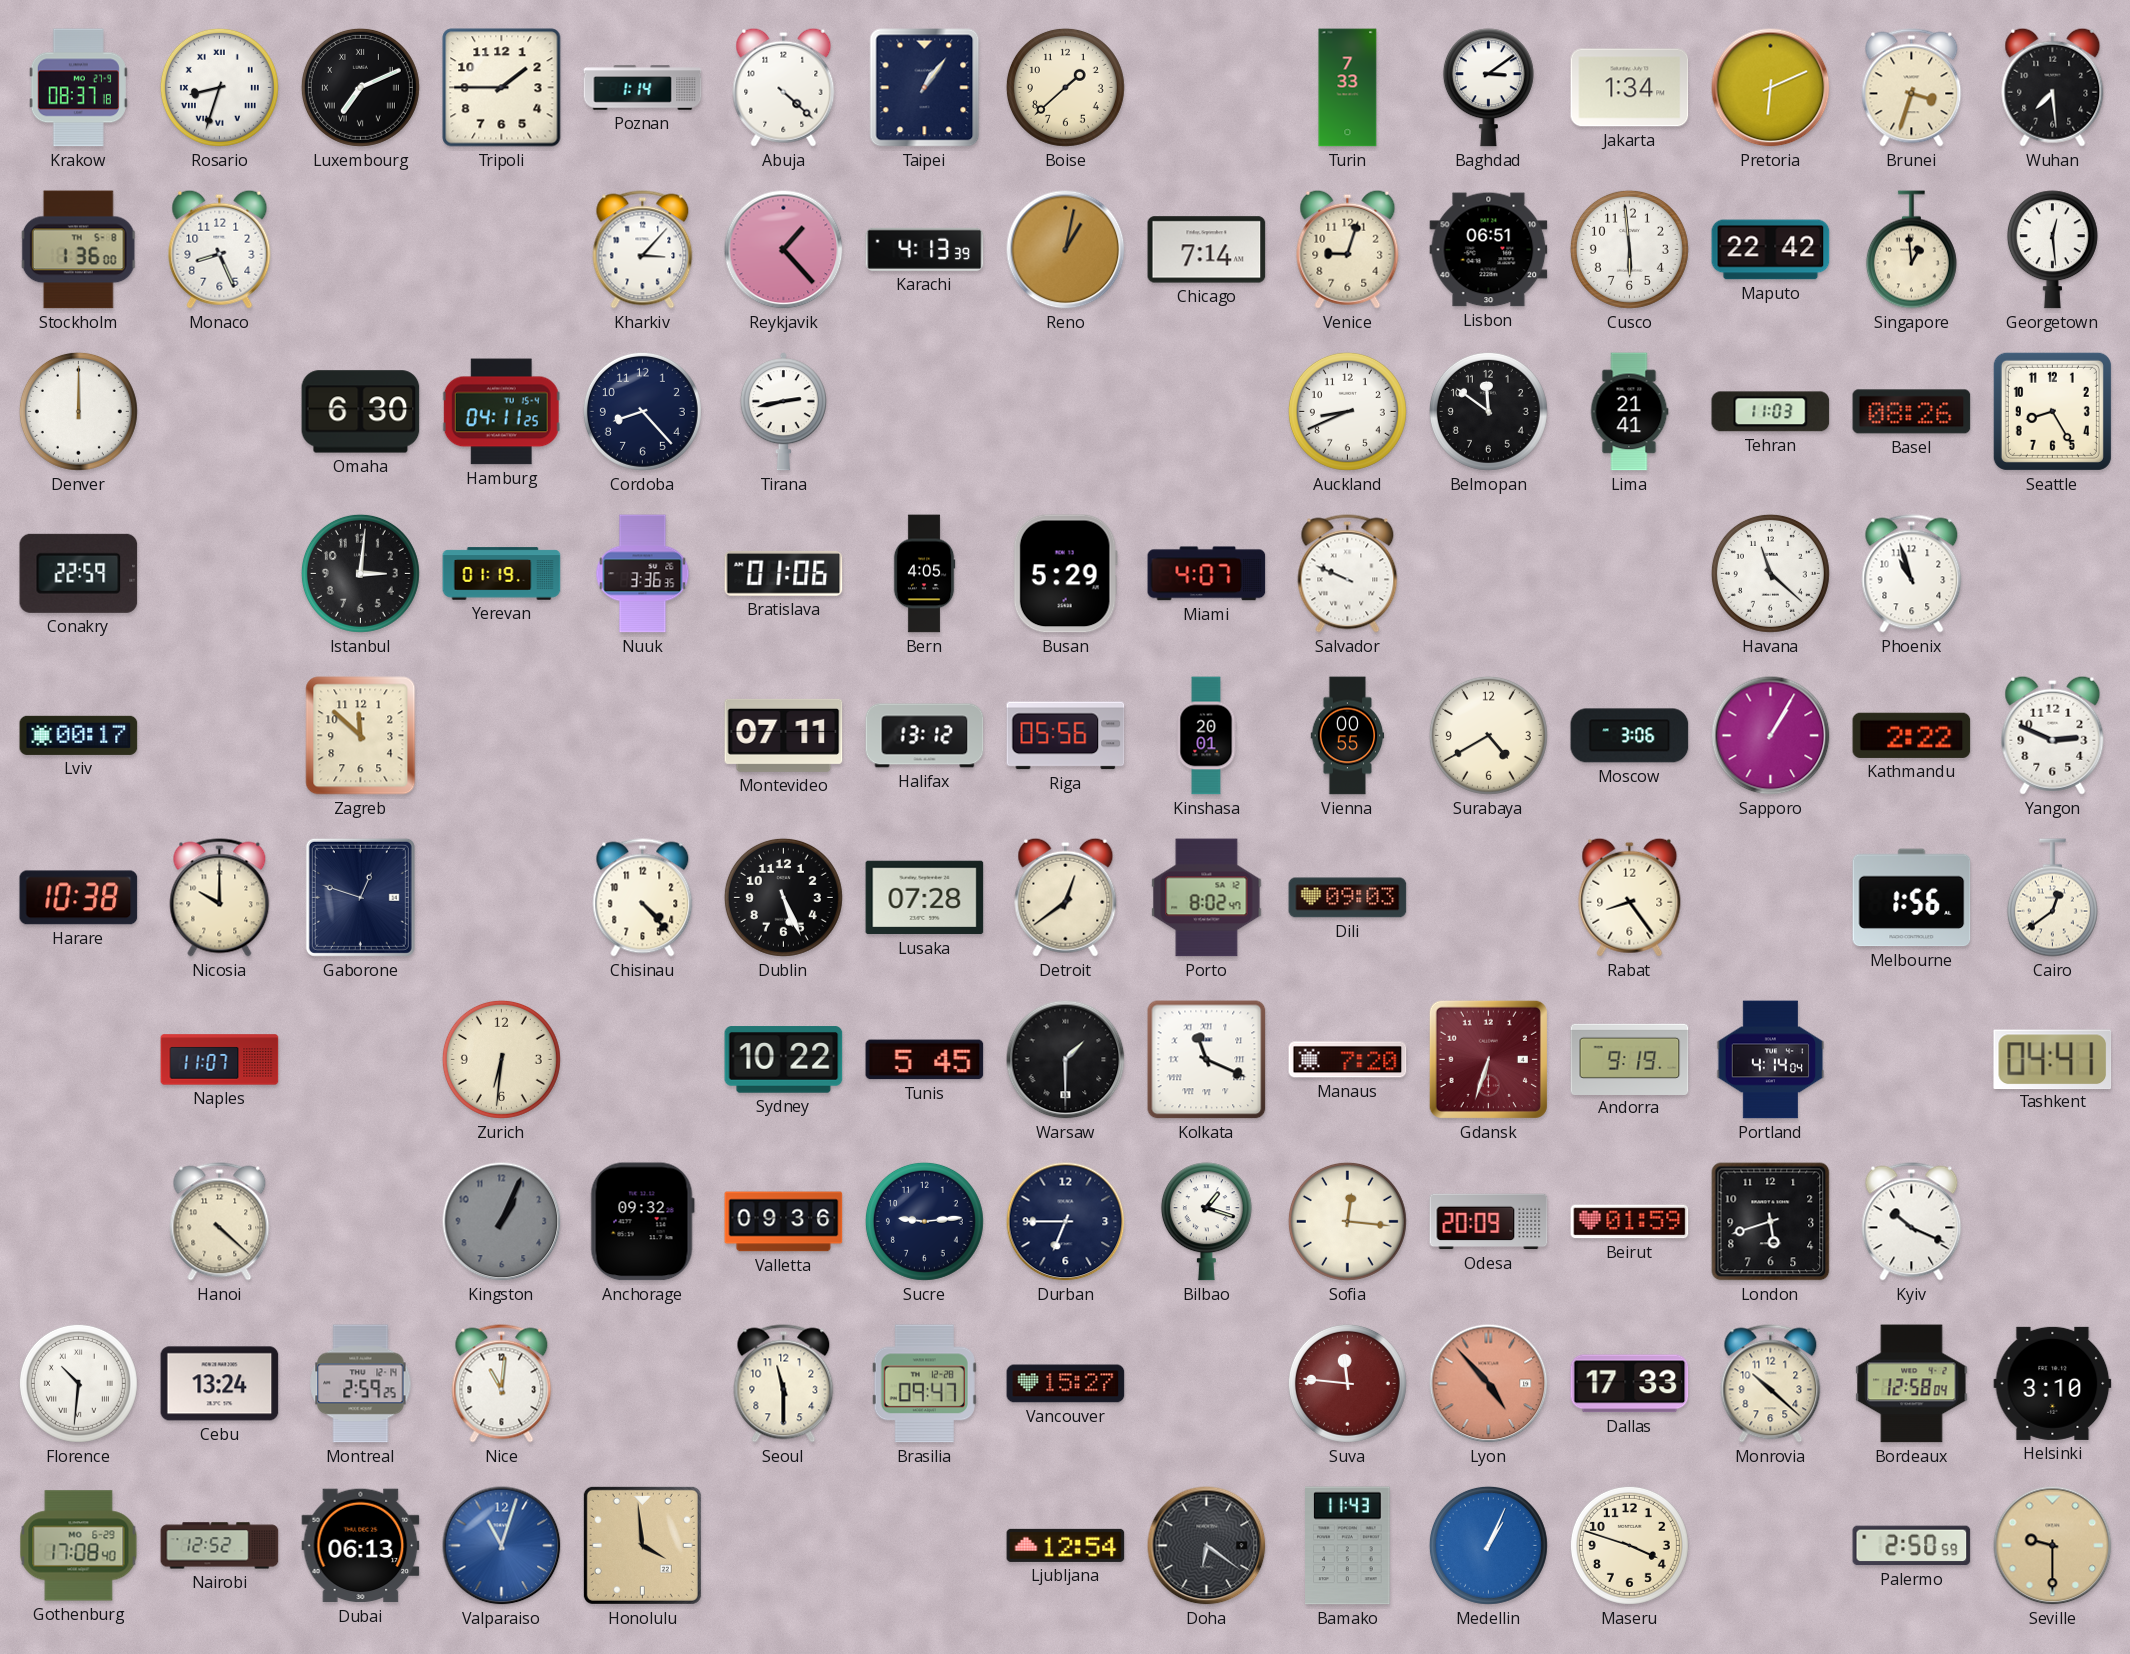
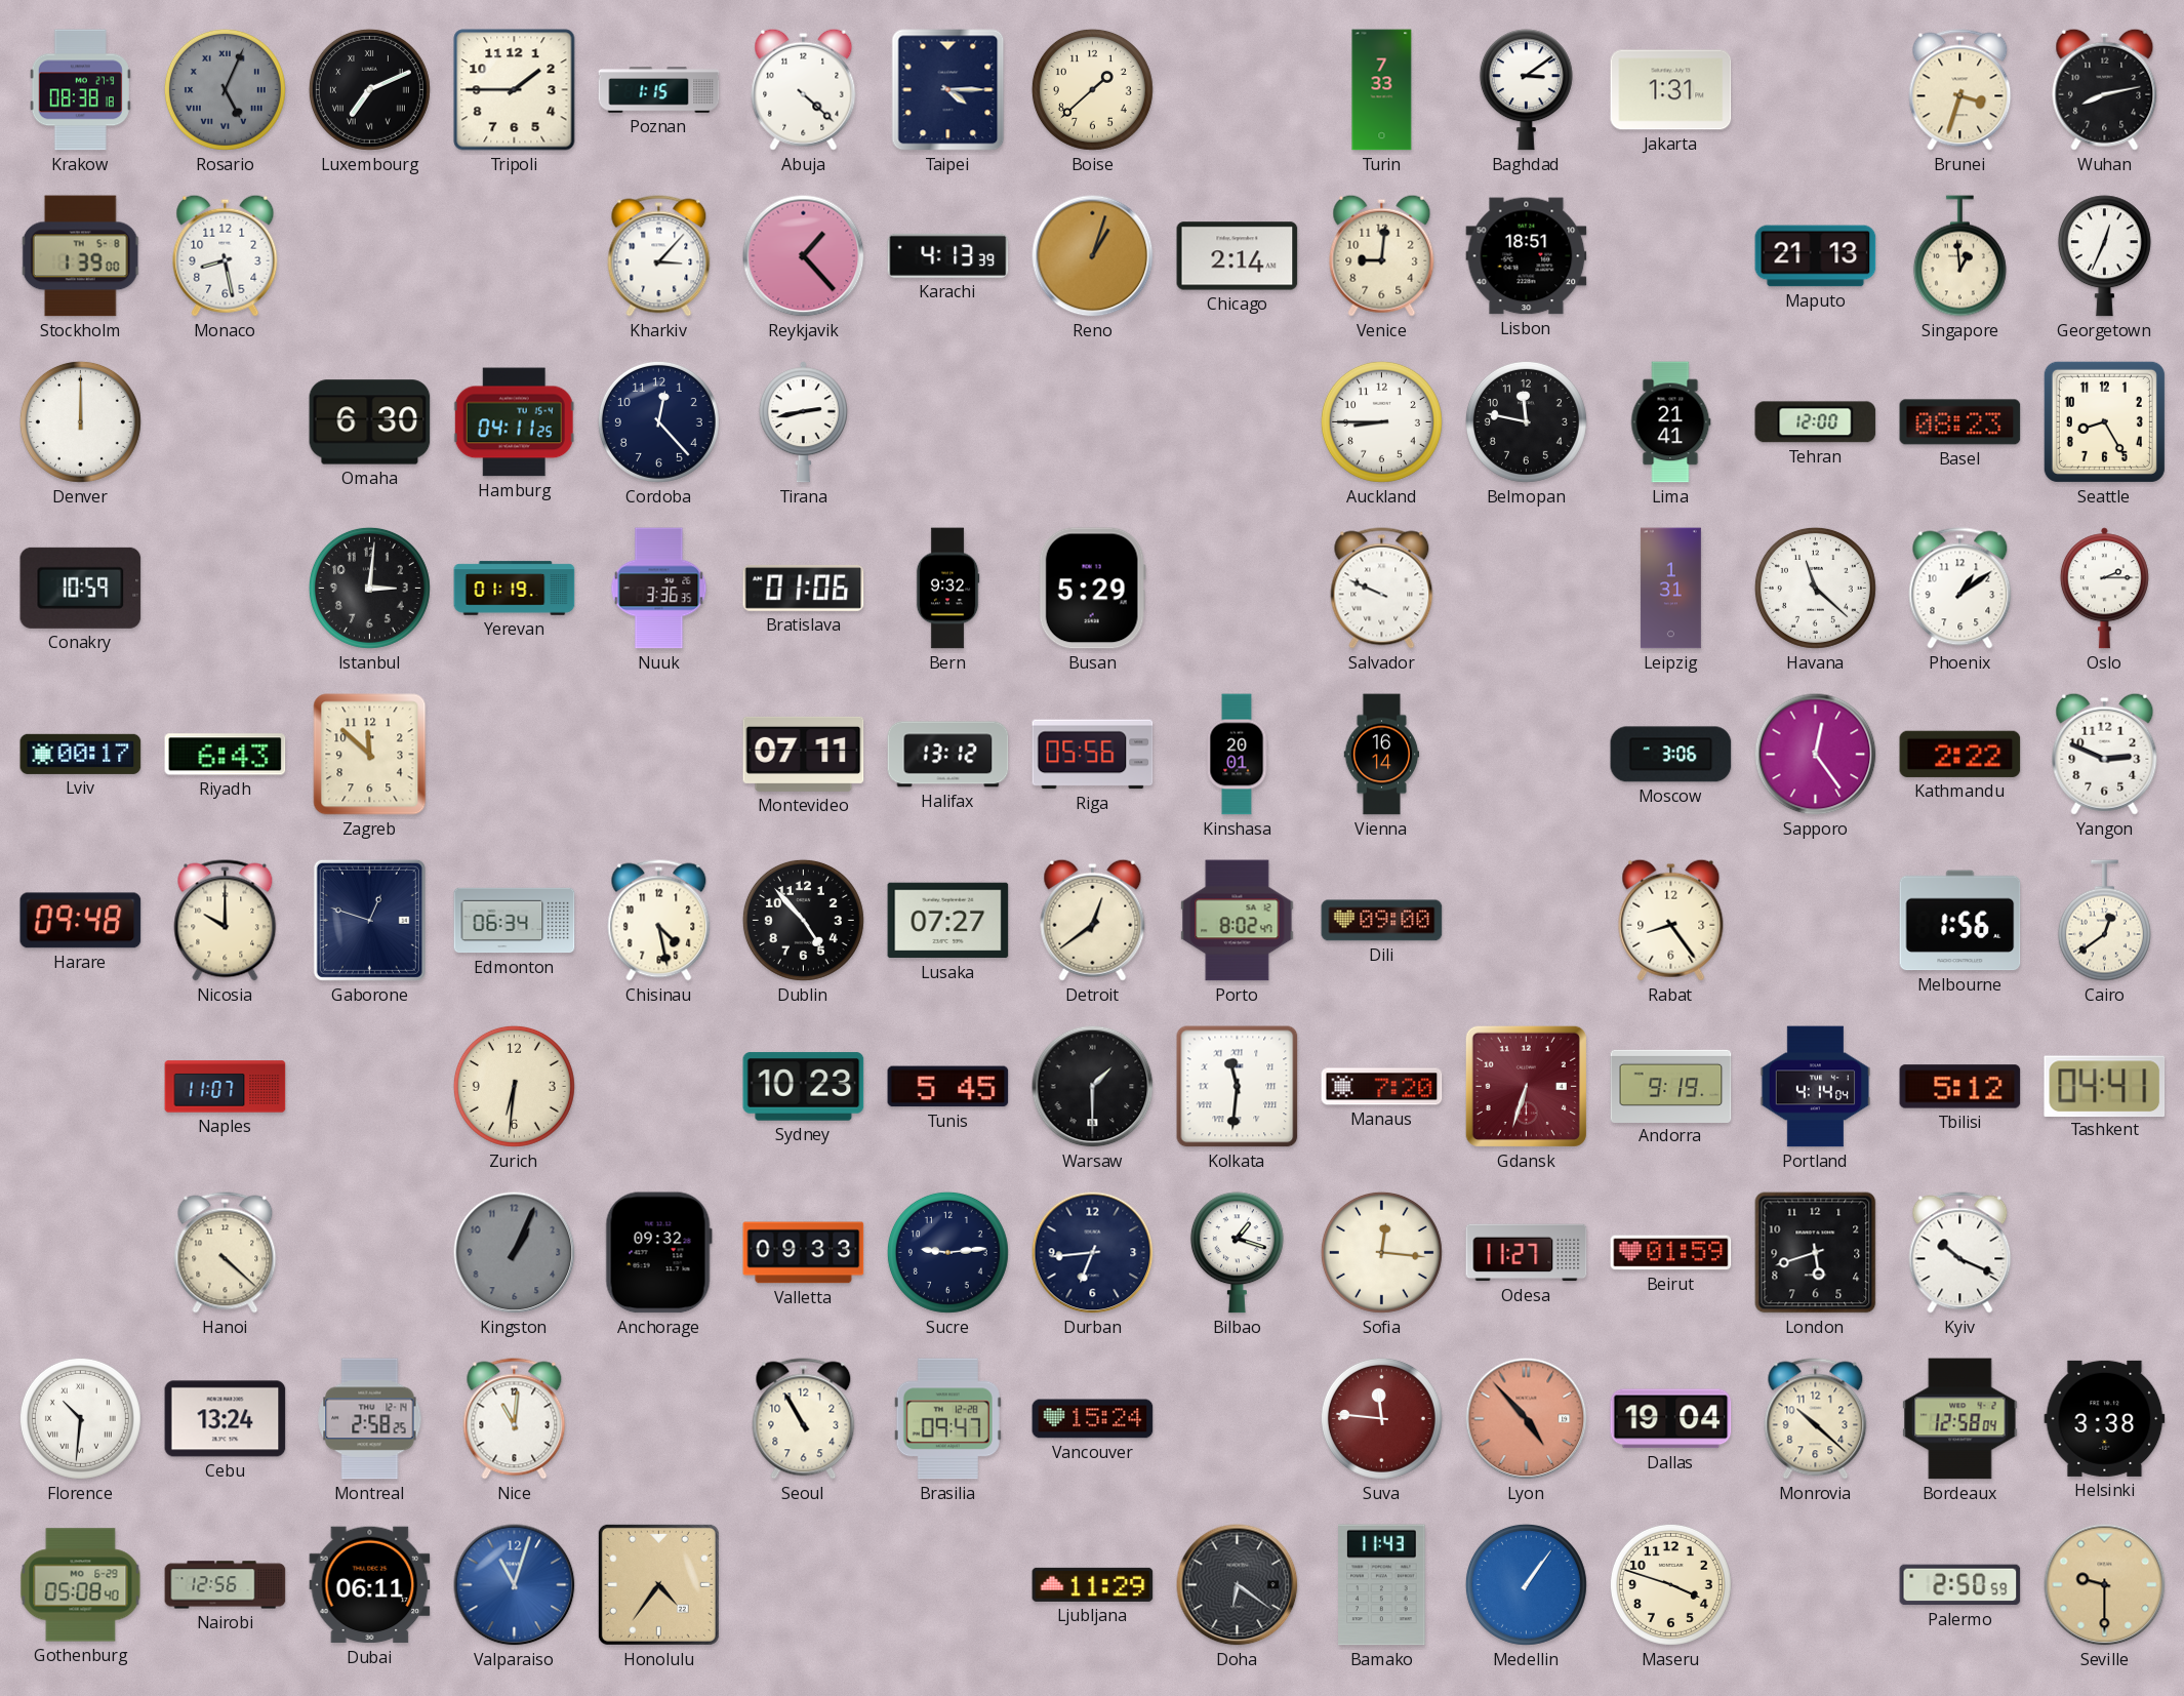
Krakow: 08:37 -> 08:38
Rosario: 8:33 -> 5:04
Rosario dial: white -> grey
Poznan: 1:14 -> 1:15
Taipei: 1:06 -> 4:15
Jakarta: 1:34 -> 1:31
Pretoria: 6:11 -> none
Wuhan: 7:29 -> 8:13
Stockholm: 1:36 -> 1:39
Monaco: 8:26 -> 8:28
Reno: 1:02 -> 1:03
Chicago: 7:14 -> 2:14
Venice: 9:03 -> 9:01
Lisbon: 06:51 -> 18:51
Cusco: 5:59 -> none
Maputo: 22:42 -> 21:13
Georgetown: 12:29 -> 12:34
Cordoba: 8:23 -> 12:23
Auckland: 8:41 -> 8:45
Belmopan: 11:51 -> 11:47
Tehran: 11:03 -> 12:00
Basel: 08:26 -> 08:23
Conakry: 22:59 -> 10:59
Bern: 4:05 -> 9:32
Miami: 4:07 -> none
Leipzig: none -> 1:31
Phoenix: 10:57 -> 1:09
Oslo: none -> 2:15
Riyadh: none -> 6:43
Vienna: 00:55 -> 16:14
Surabaya: 4:40 -> none
Sapporo: 1:05 -> 12:24
Harare: 10:38 -> 09:48
Edmonton: none -> 06:34
Chisinau: 4:23 -> 4:28
Dublin: 5:26 -> 4:53
Lusaka: 07:28 -> 07:27
Dili: 09:03 -> 09:00
Sydney: 10:22 -> 10:23
Kolkata: 11:19 -> 11:31
Tbilisi: none -> 5:12
Valletta: 09:36 -> 09:33
Durban: 6:45 -> 6:44
Odesa: 20:09 -> 11:27
Montreal: 2:59 -> 2:58
Seoul: 11:30 -> 10:55
Vancouver: 15:27 -> 15:24
Dallas: 17:33 -> 19:04
Helsinki: 3:10 -> 3:38
Gothenburg: 17:08 -> 05:08
Nairobi: 12:52 -> 12:56
Dubai: 06:13 -> 06:11
Honolulu: 3:59 -> 4:36
Ljubljana: 12:54 -> 11:29
Medellin: 1:04 -> 1:06
